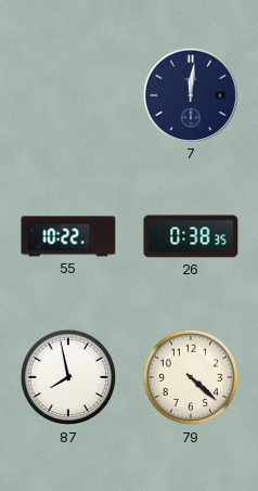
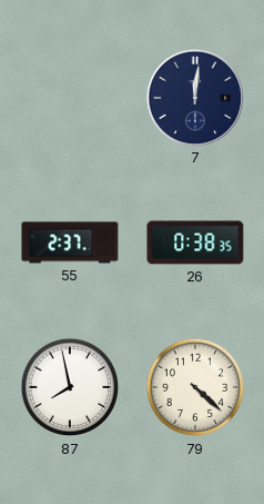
55: 10:22 -> 2:37
